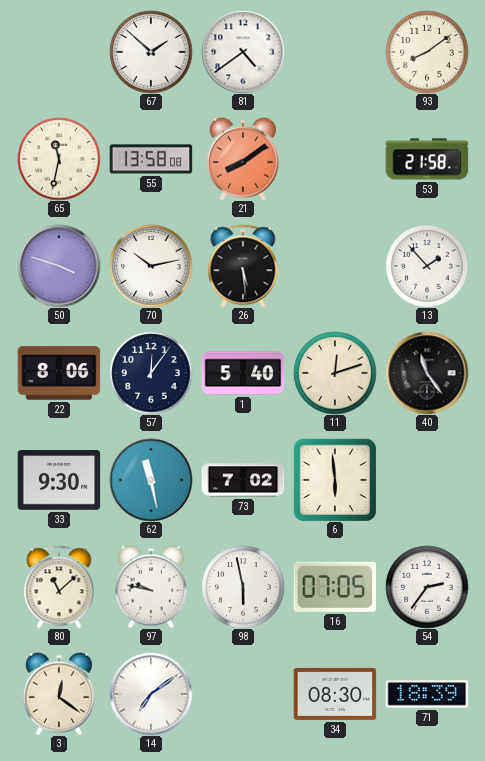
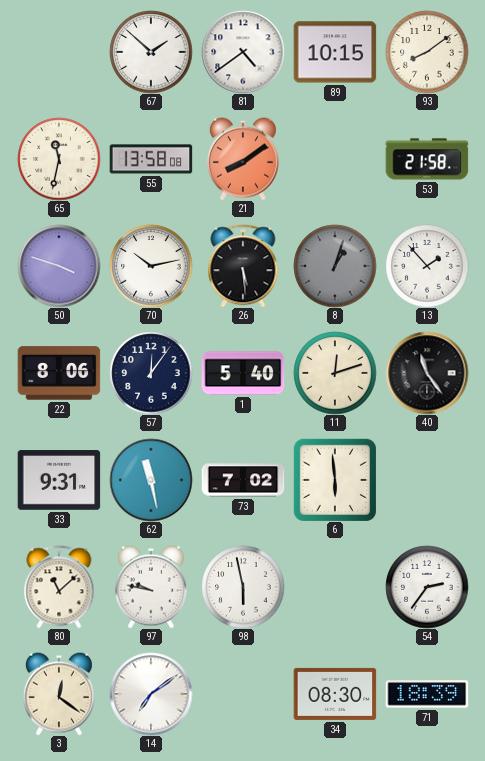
89: none -> 10:15
8: none -> 1:03
33: 9:30 -> 9:31
16: 07:05 -> none
